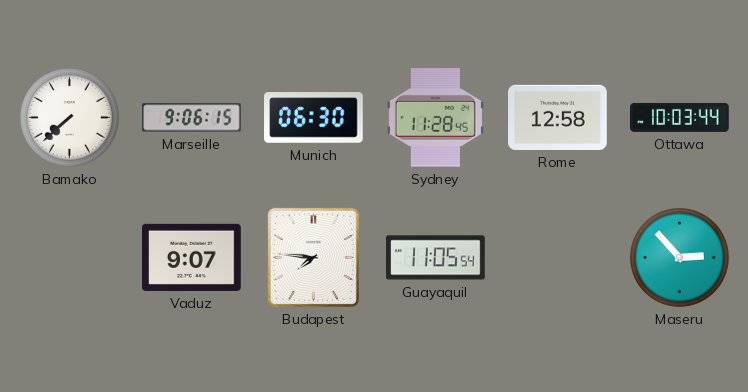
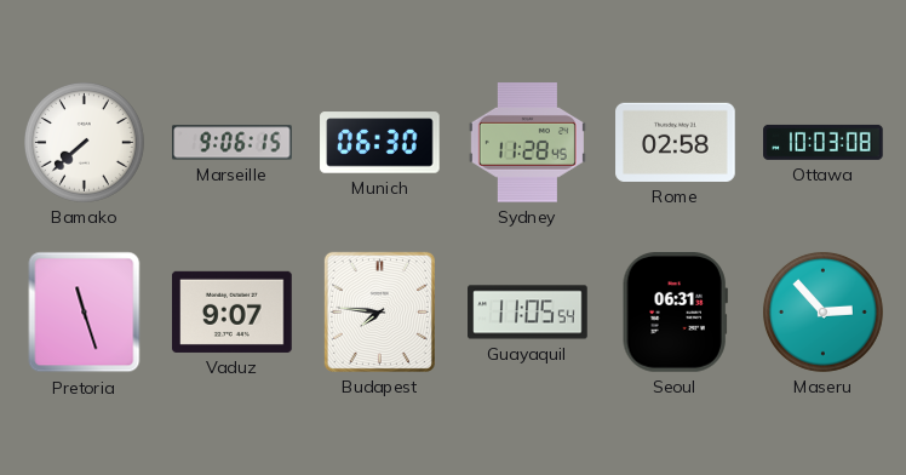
Rome: 12:58 -> 02:58
Ottawa: 10:03:44 -> 10:03:08
Pretoria: none -> 11:27
Seoul: none -> 06:31
